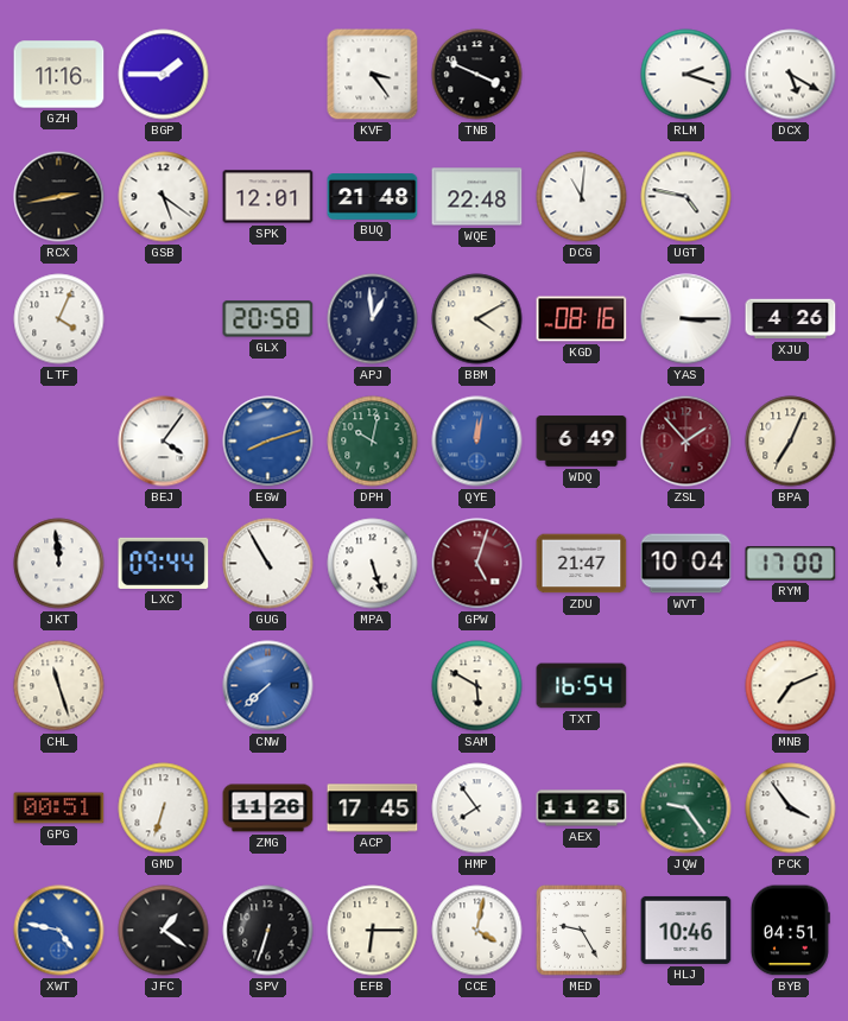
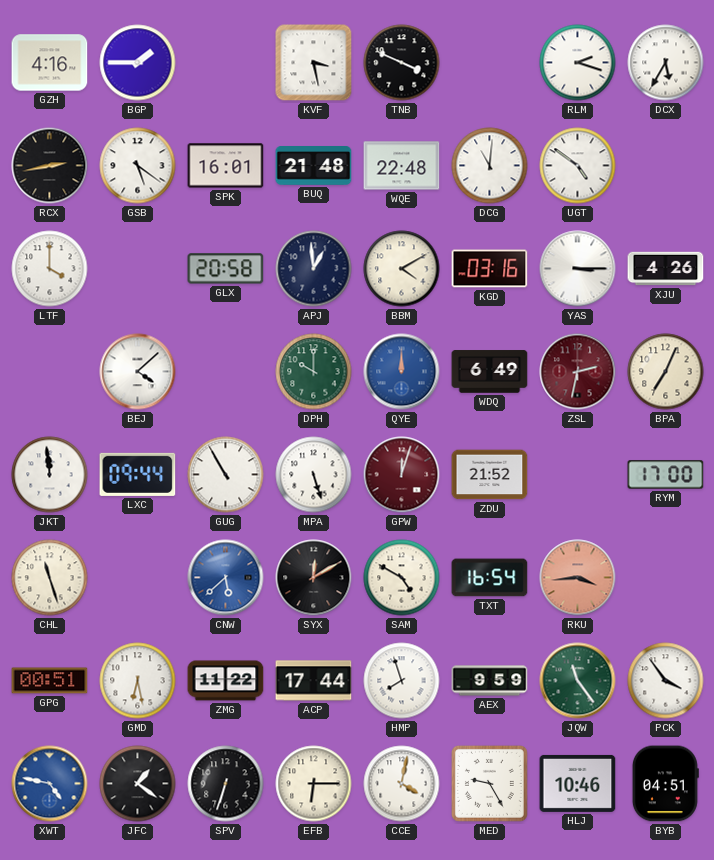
GZH: 11:16 -> 4:16
KVF: 3:24 -> 3:28
DCX: 5:20 -> 5:35
SPK: 12:01 -> 16:01
UGT: 4:47 -> 4:51
LTF: 4:04 -> 4:00
KGD: 08:16 -> 03:16
BEJ: 4:06 -> 4:08
EGW: 8:12 -> none
DPH: 10:02 -> 10:00
QYE: 12:02 -> 12:00
ZSL: 1:53 -> 2:32
GPW: 5:03 -> 12:03
ZDU: 21:47 -> 21:52
WVT: 10:04 -> none
CNW: 7:38 -> 5:38
SYX: none -> 12:10
SAM: 5:50 -> 4:50
RKU: none -> 3:44
MNB: 7:11 -> none
GMD: 6:33 -> 6:28
ZMG: 11:26 -> 11:22
ACP: 17:45 -> 17:44
HMP: 7:54 -> 7:57
AEX: 11:25 -> 9:59
JQW: 9:24 -> 11:24
